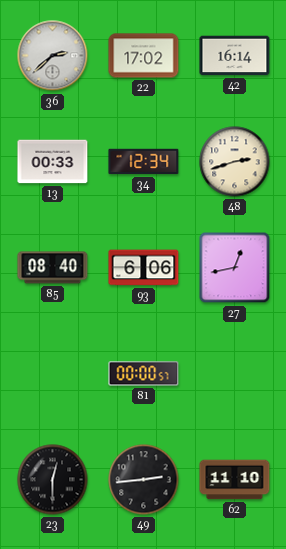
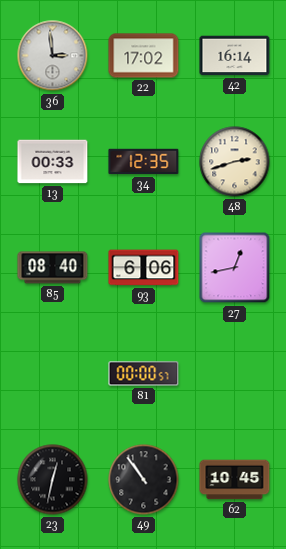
36: 2:38 -> 2:59
34: 12:34 -> 12:35
23: 12:30 -> 12:32
49: 2:44 -> 10:54
62: 11:10 -> 10:45
